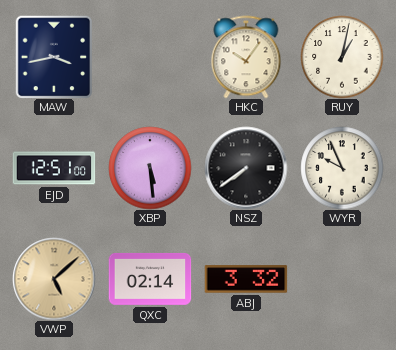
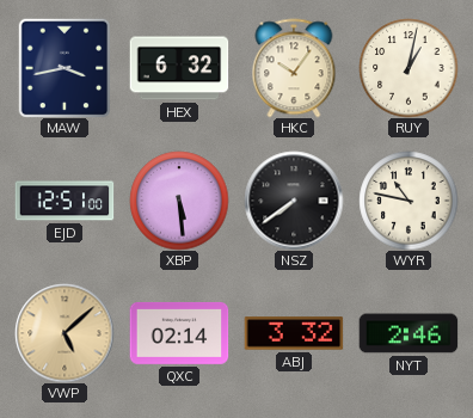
HEX: none -> 6:32
WYR: 9:56 -> 10:47
NYT: none -> 2:46
